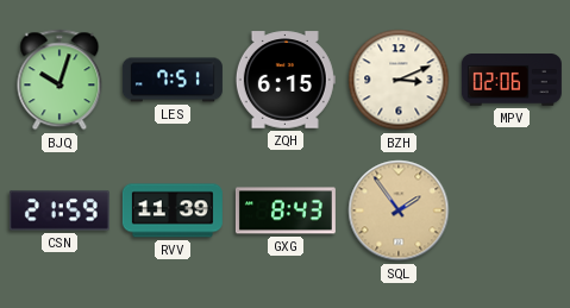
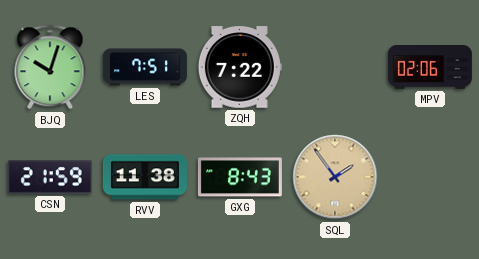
ZQH: 6:15 -> 7:22
BZH: 3:11 -> none
RVV: 11:39 -> 11:38
